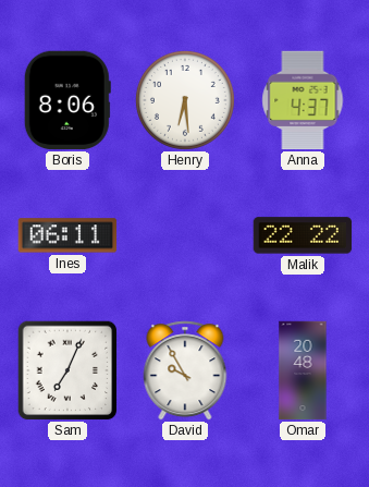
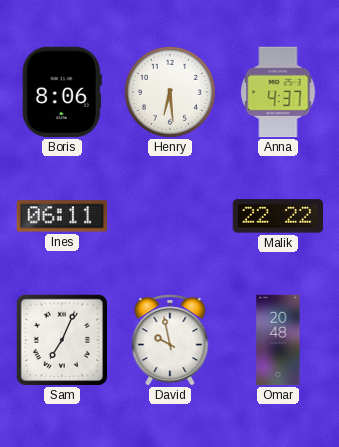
David: 9:55 -> 9:58
